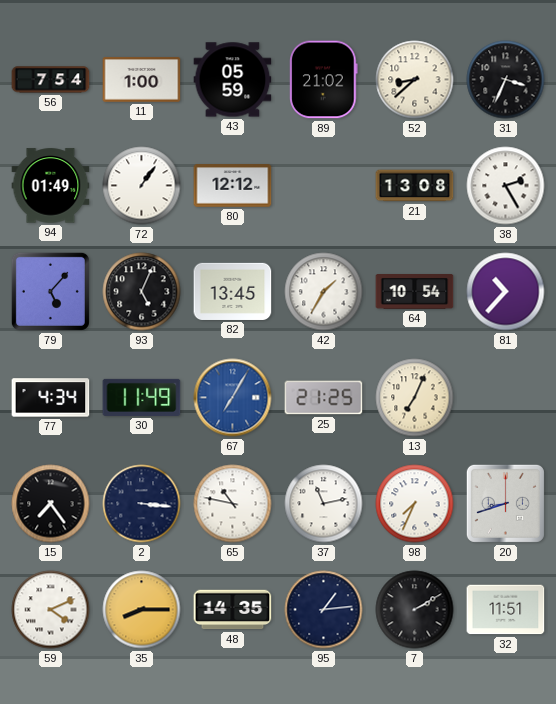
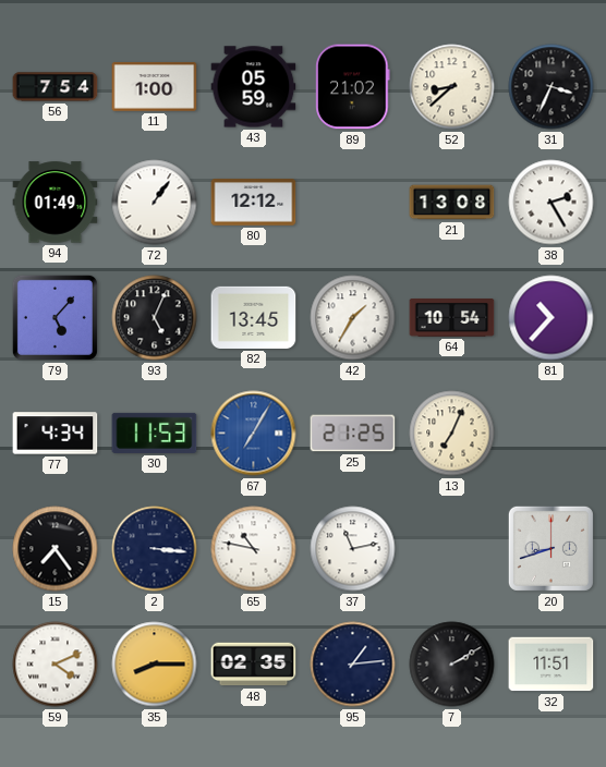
30: 11:49 -> 11:53
98: 7:34 -> none
48: 14:35 -> 02:35
